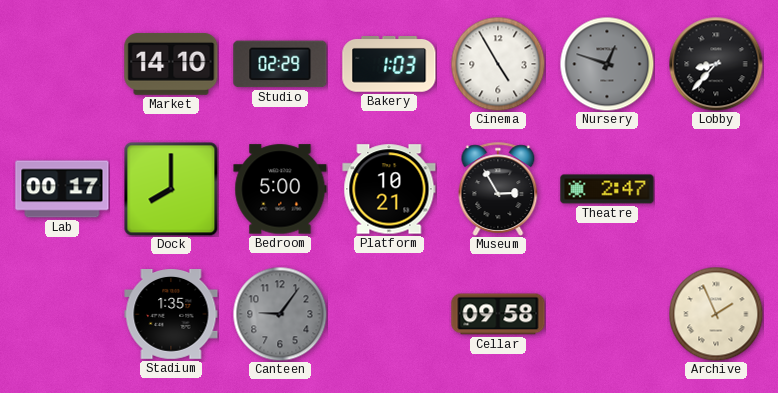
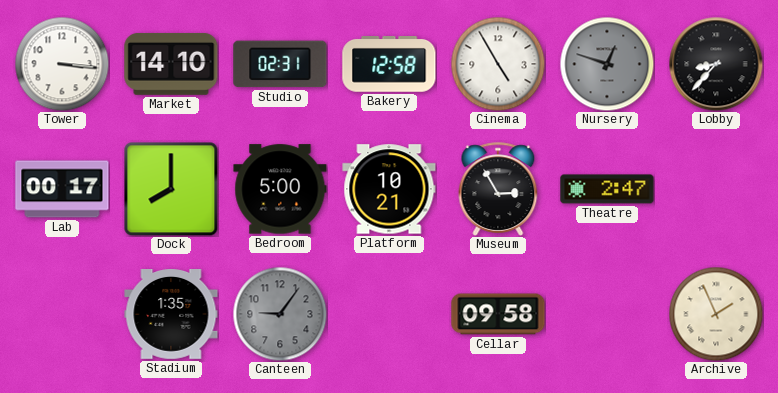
Tower: none -> 3:16
Studio: 02:29 -> 02:31
Bakery: 1:03 -> 12:58
